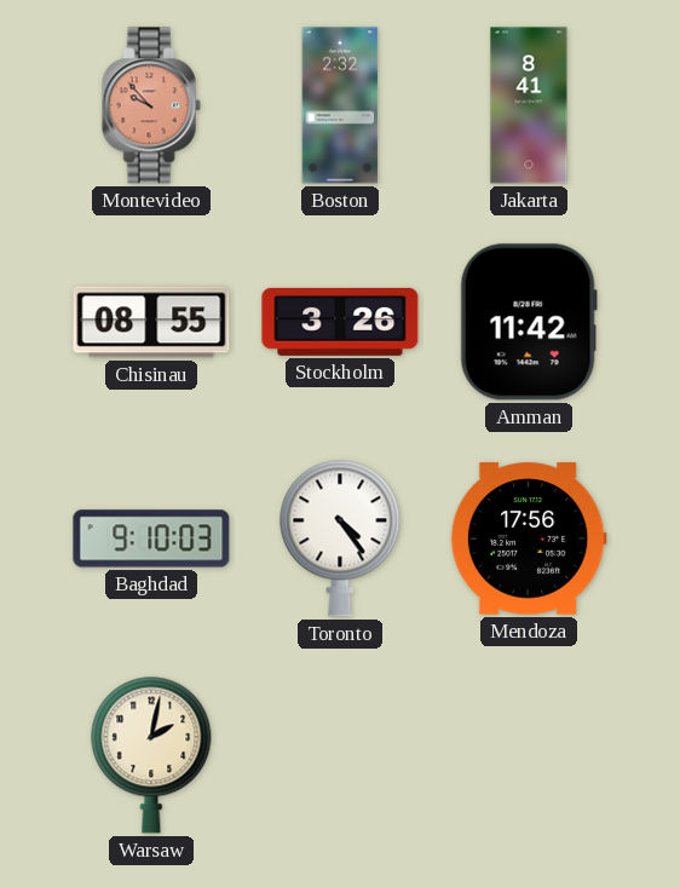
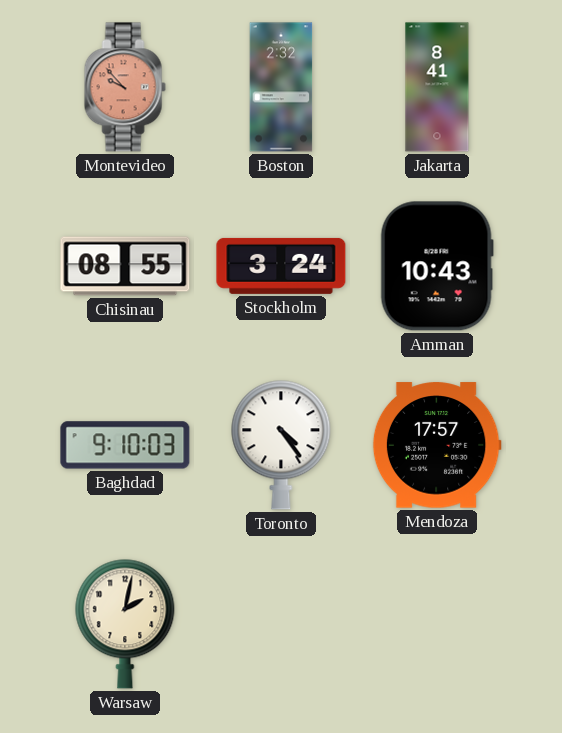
Stockholm: 3:26 -> 3:24
Amman: 11:42 -> 10:43
Mendoza: 17:56 -> 17:57
